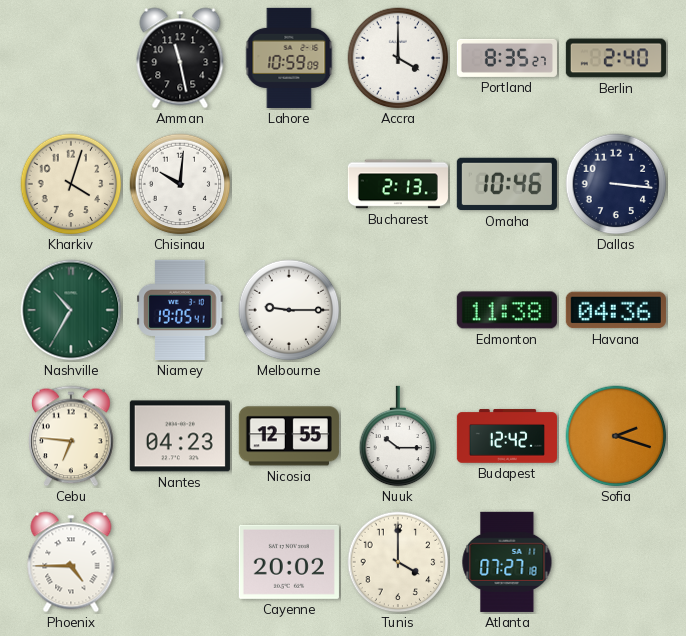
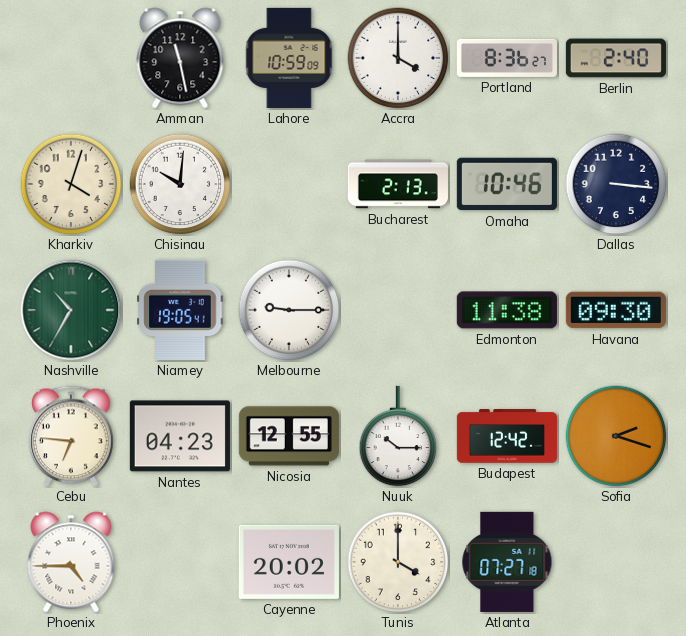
Portland: 8:35 -> 8:36
Havana: 04:36 -> 09:30
